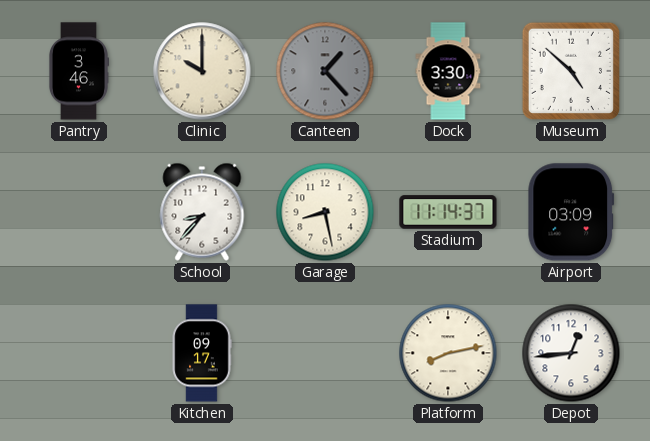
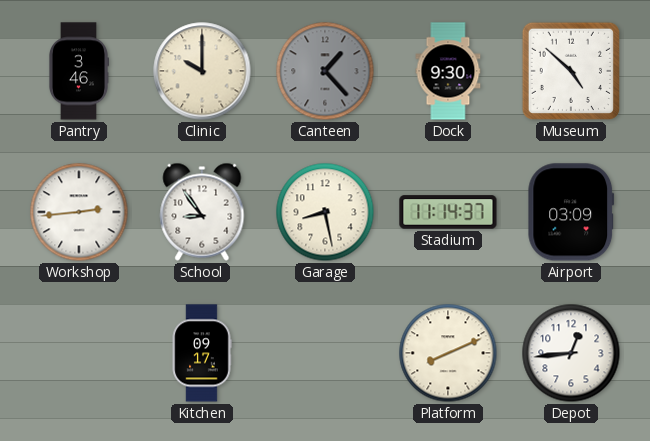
Dock: 3:30 -> 9:30
Workshop: none -> 2:44
School: 8:37 -> 8:54
Platform: 8:13 -> 8:11
